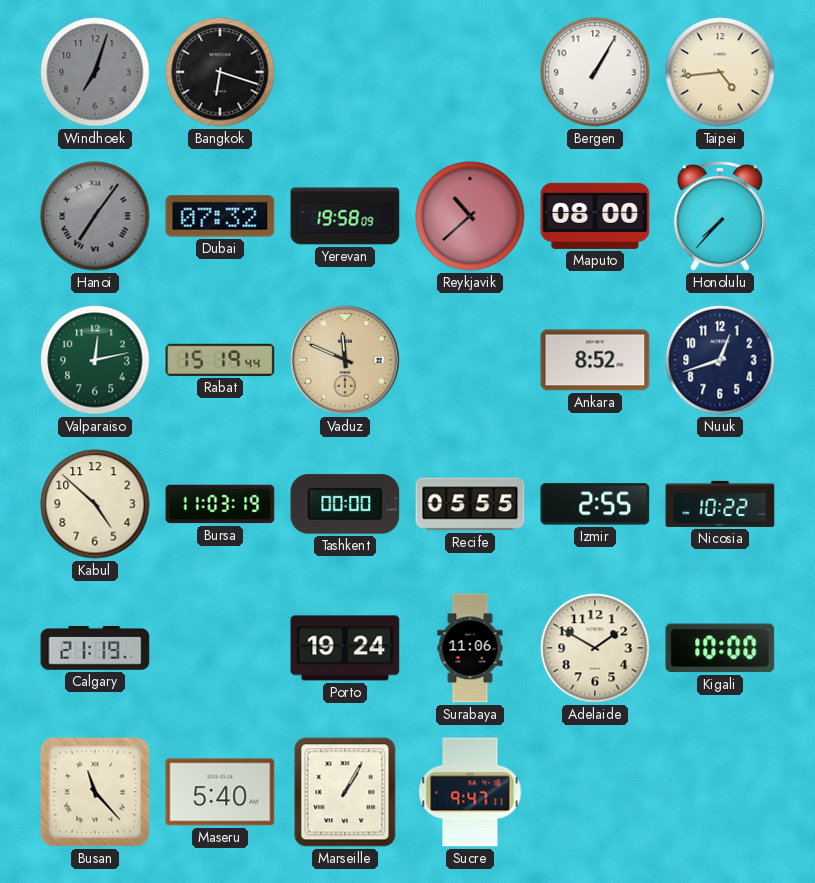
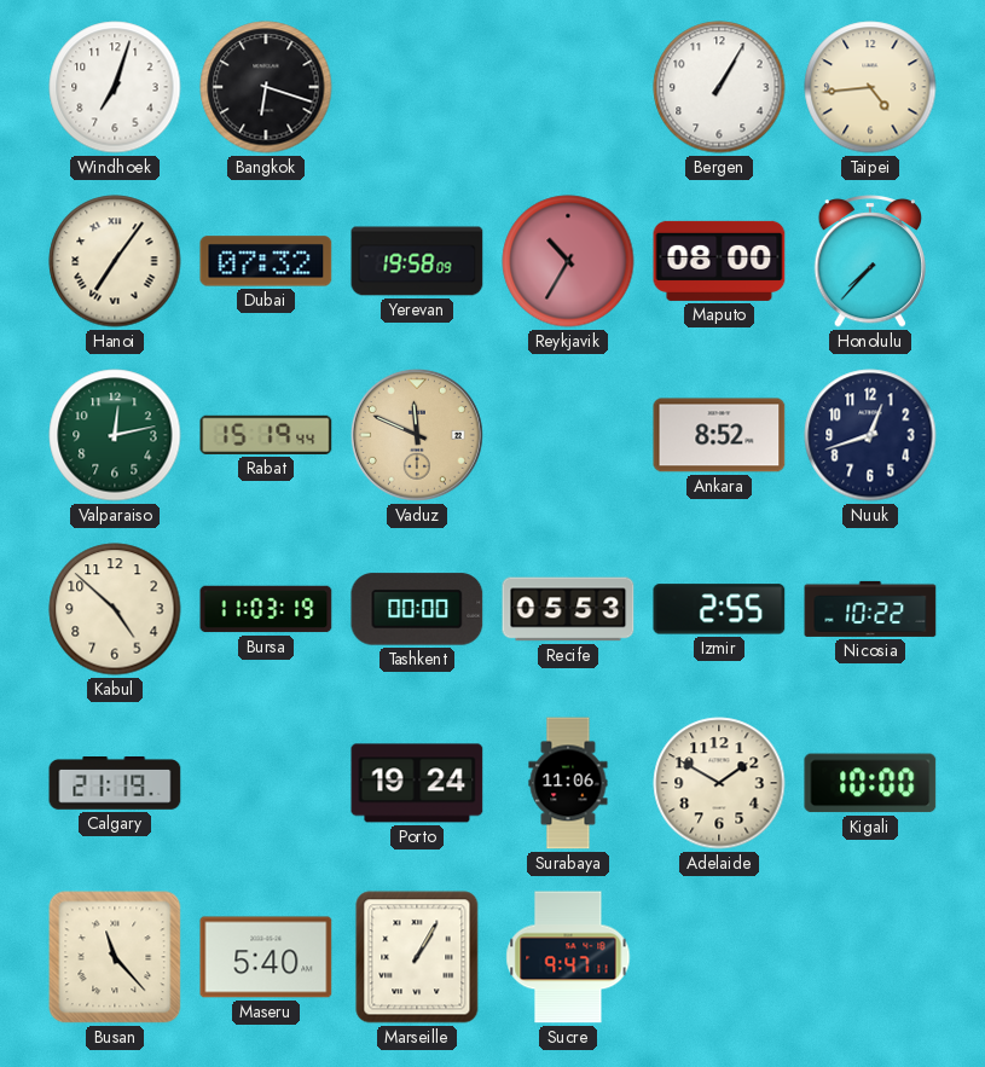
Windhoek dial: grey -> white
Hanoi dial: grey -> cream
Reykjavik: 10:38 -> 10:35
Recife: 05:55 -> 05:53
